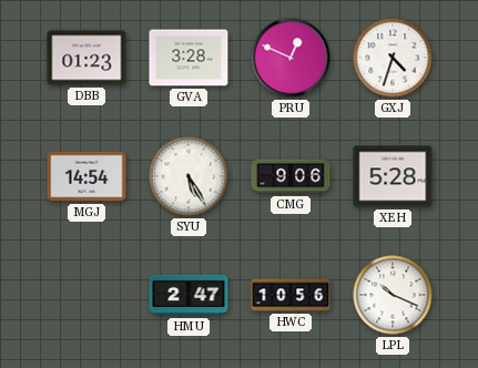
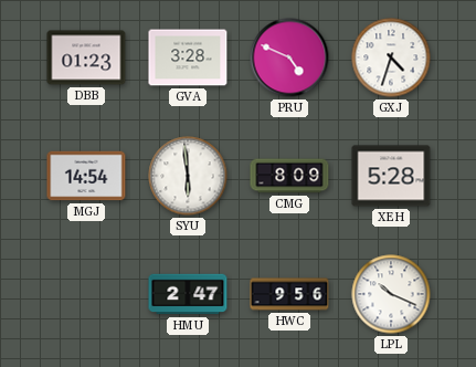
PRU: 12:49 -> 4:49
SYU: 5:25 -> 5:59
CMG: 9:06 -> 8:09
HWC: 10:56 -> 9:56
